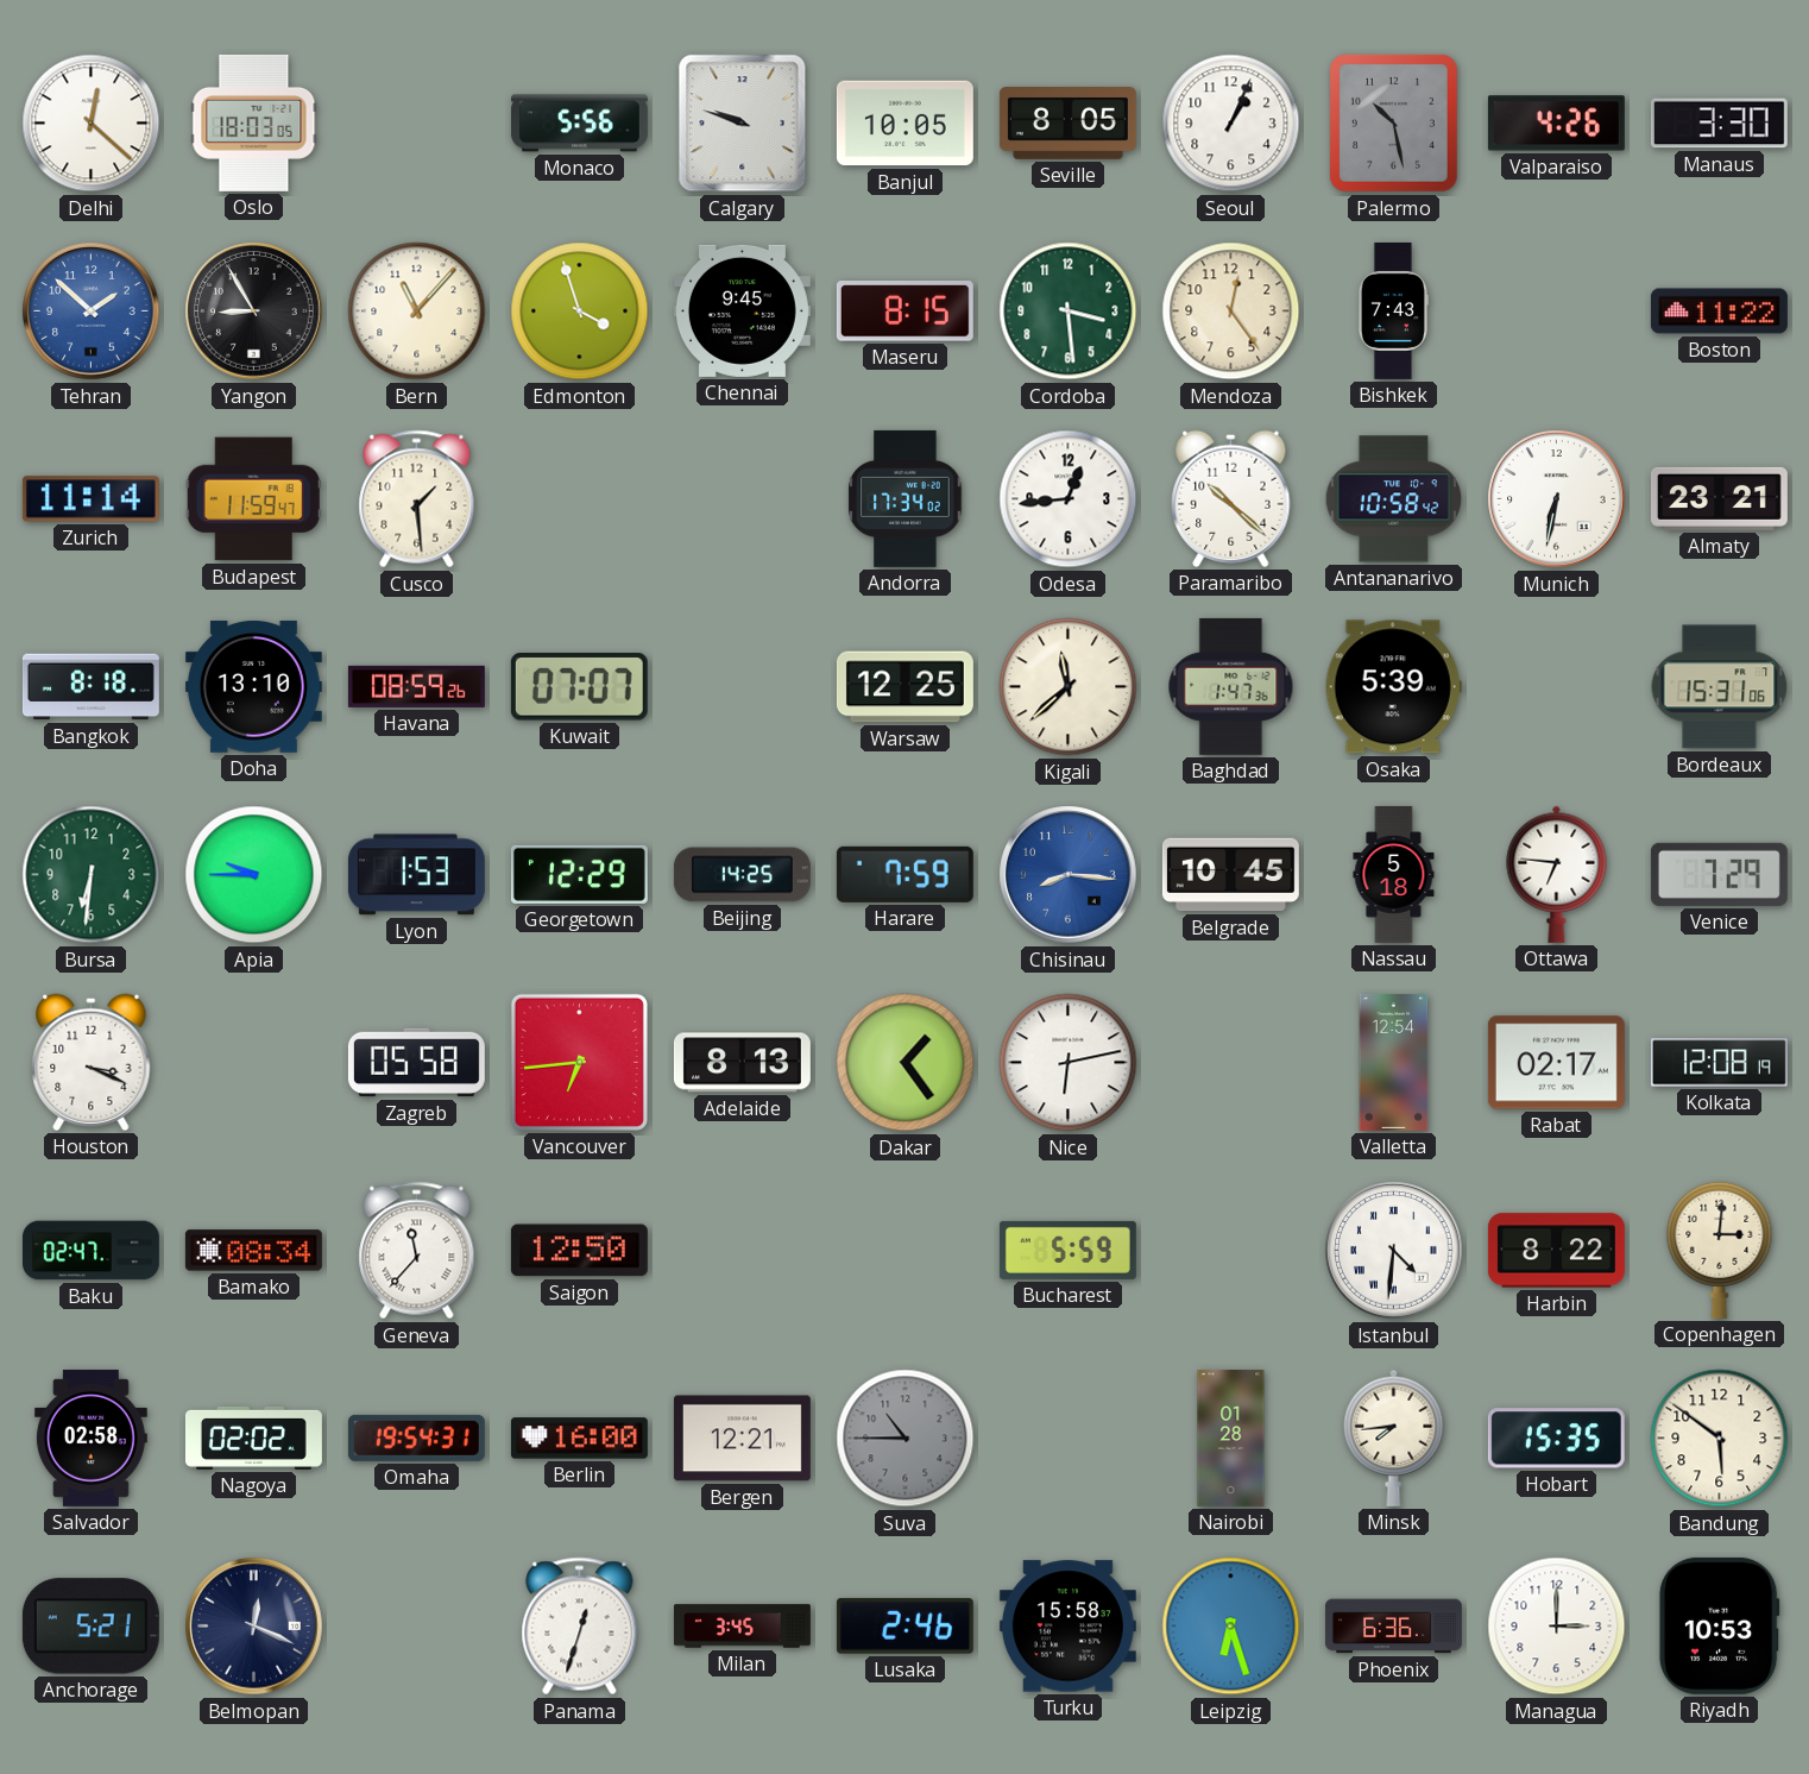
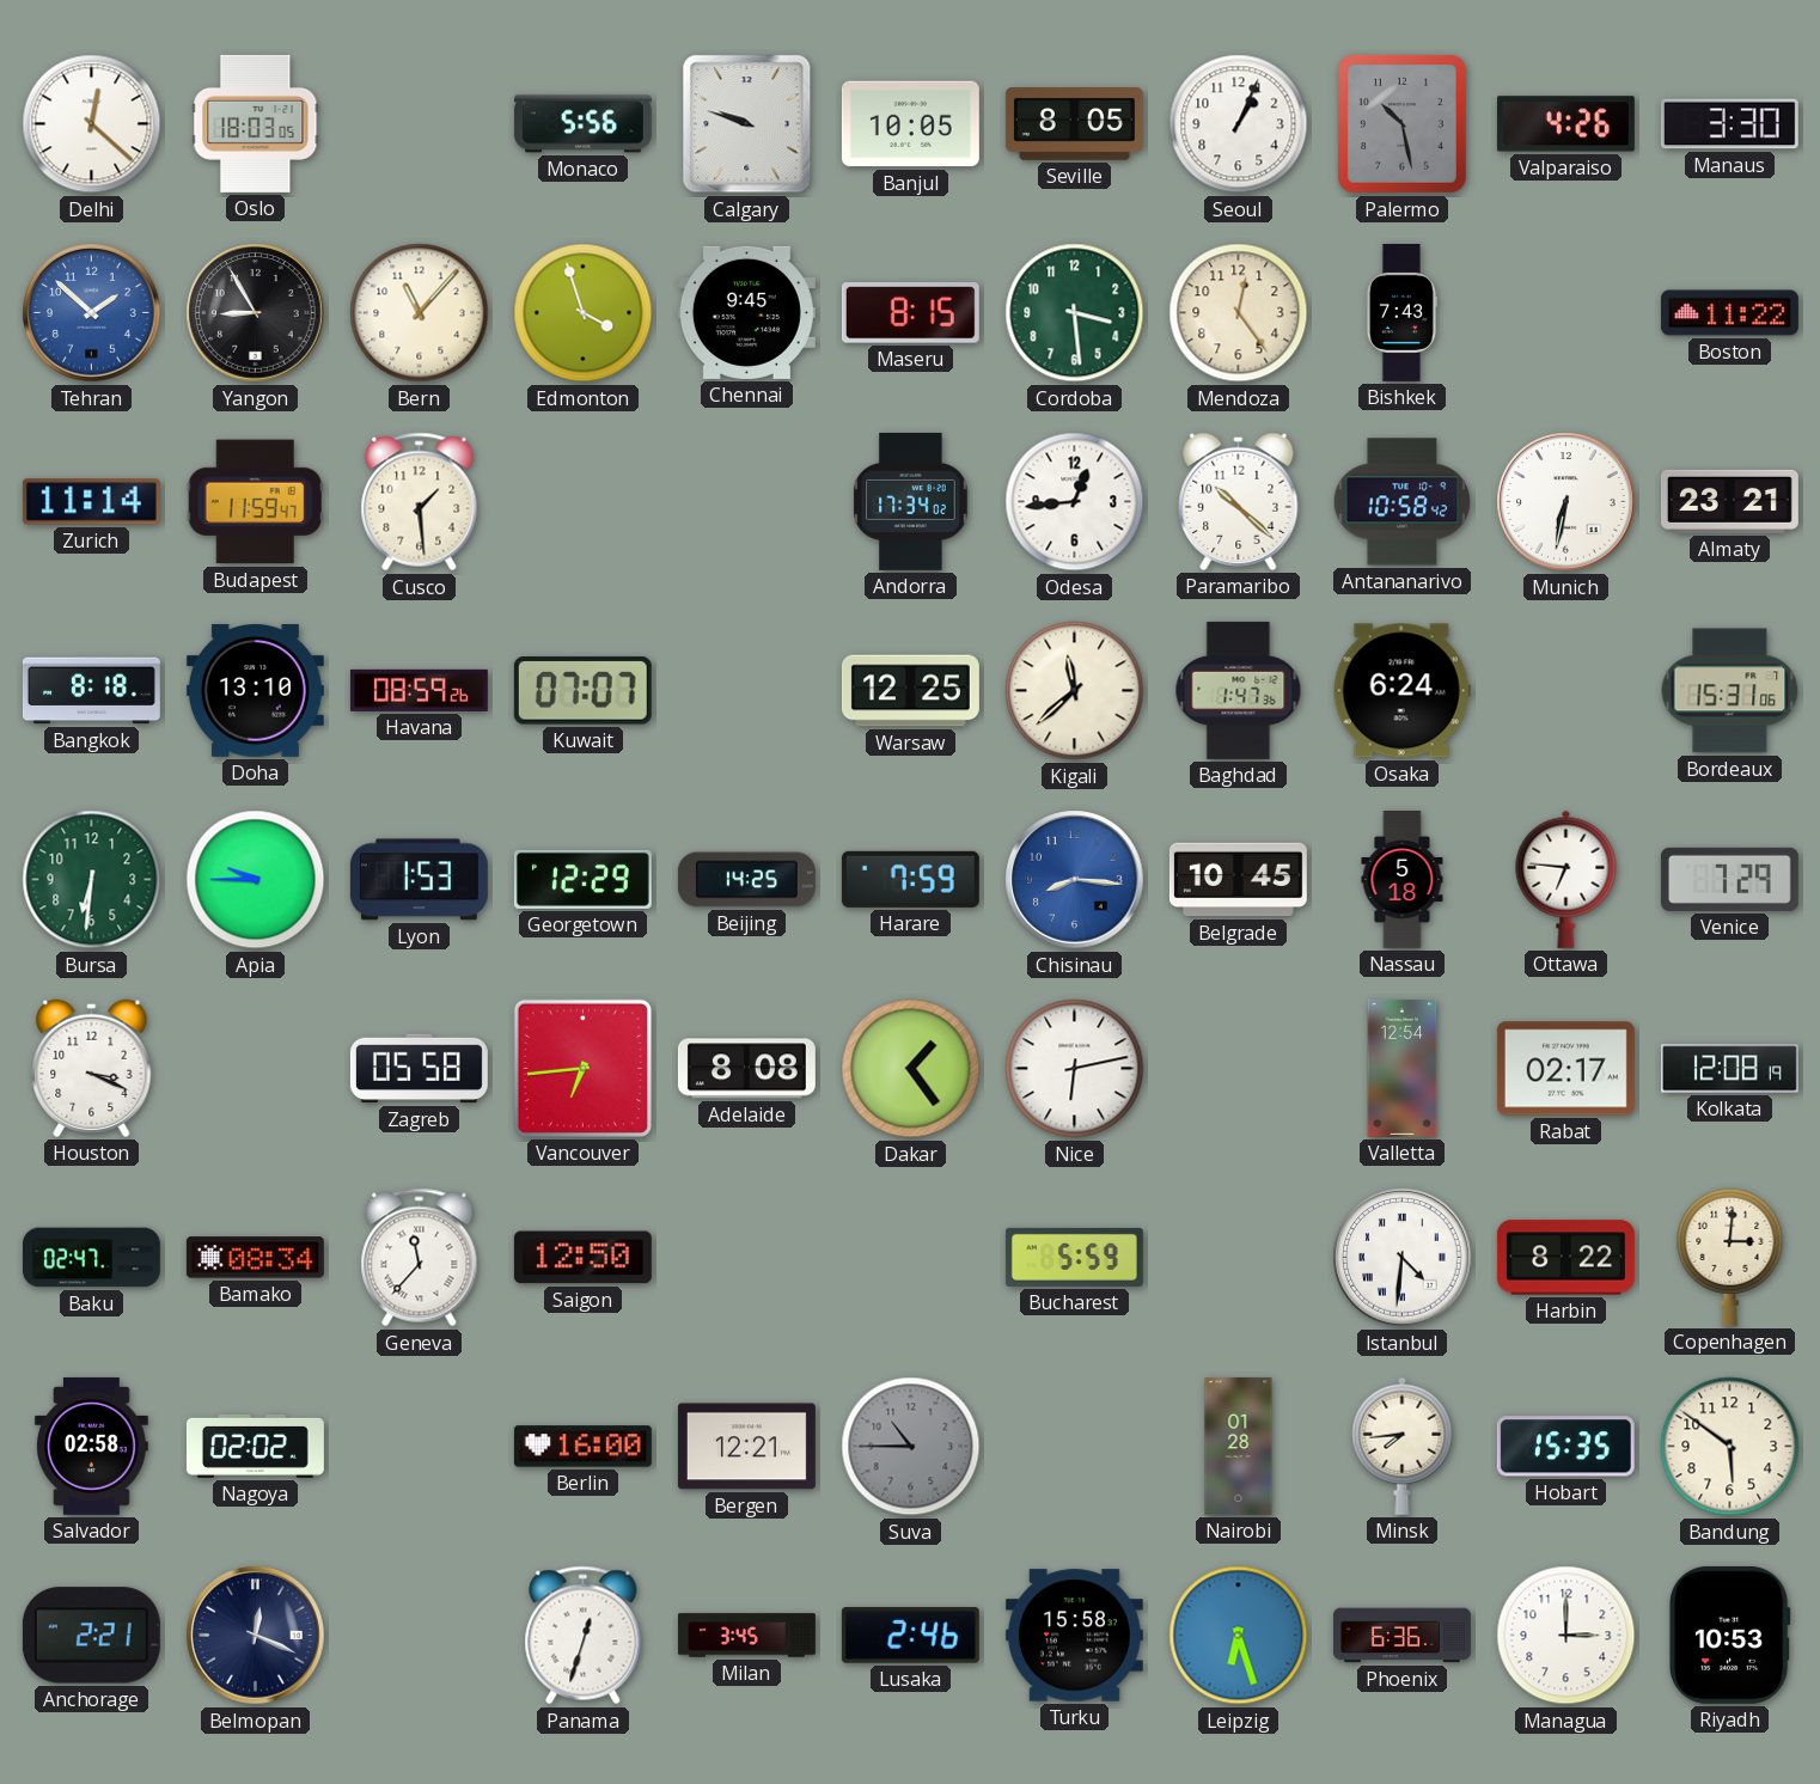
Osaka: 5:39 -> 6:24
Adelaide: 8:13 -> 8:08
Omaha: 19:54 -> none
Anchorage: 5:21 -> 2:21
